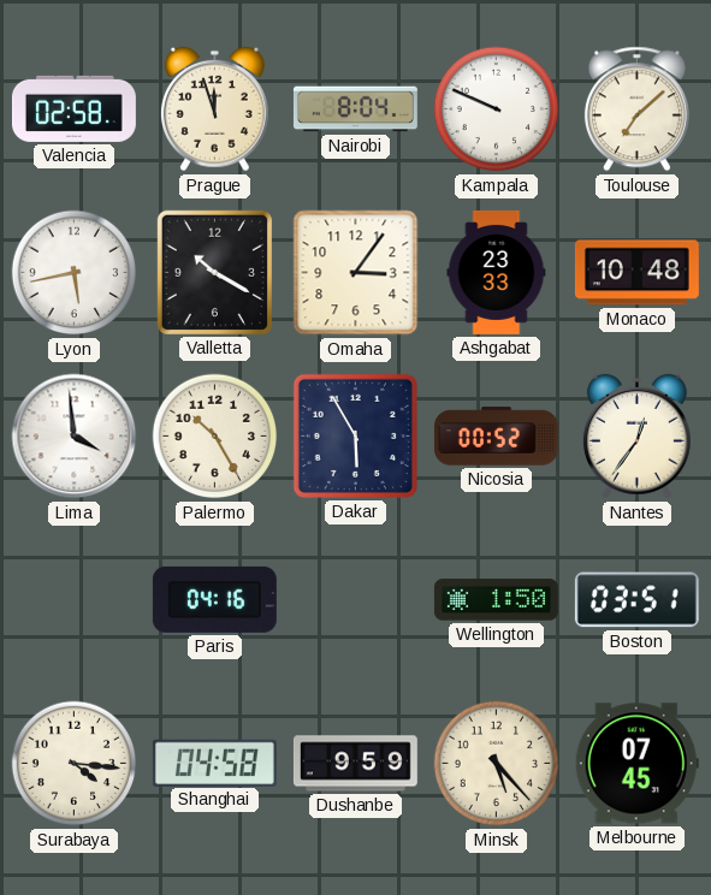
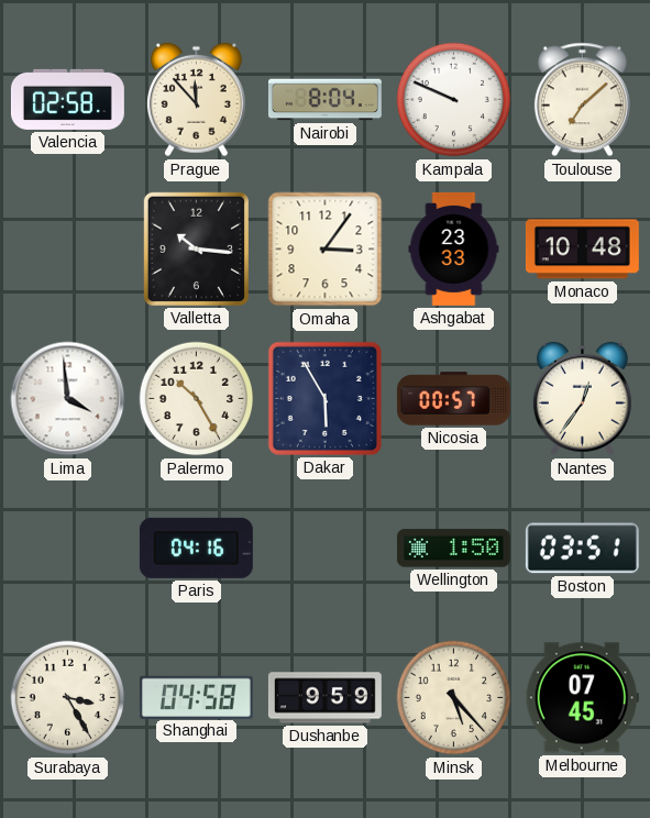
Prague: 11:57 -> 11:53
Lyon: 5:43 -> none
Valletta: 10:20 -> 10:16
Nicosia: 00:52 -> 00:57
Surabaya: 4:16 -> 3:25
